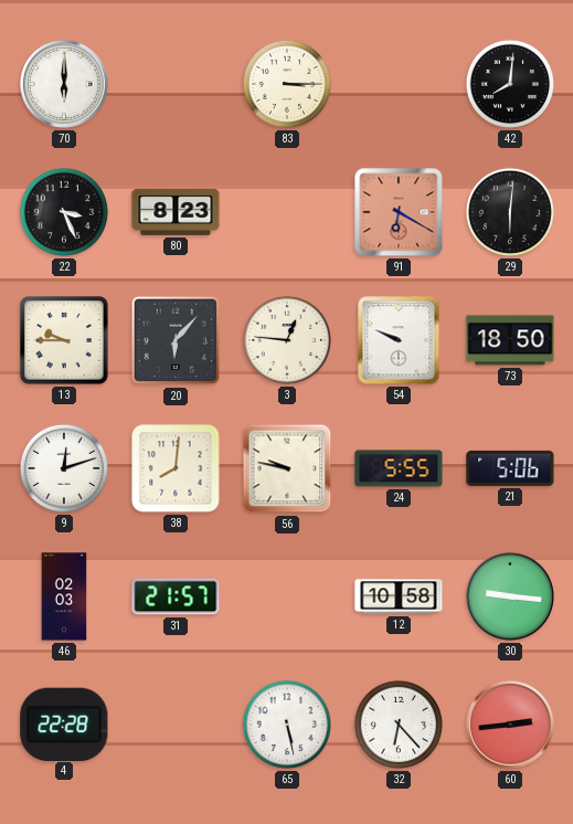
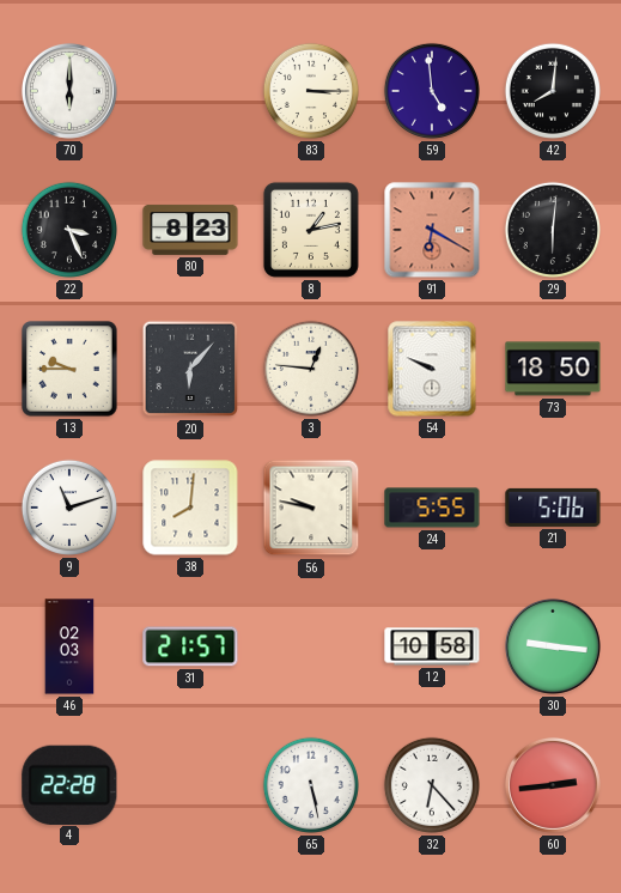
59: none -> 4:59
8: none -> 1:13
9: 12:12 -> 11:12
